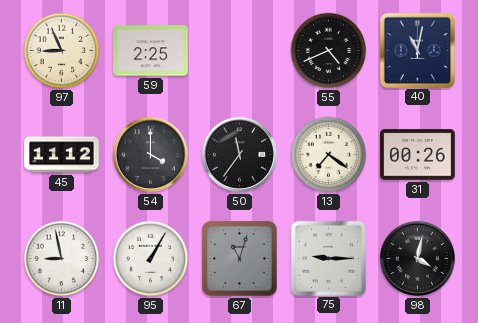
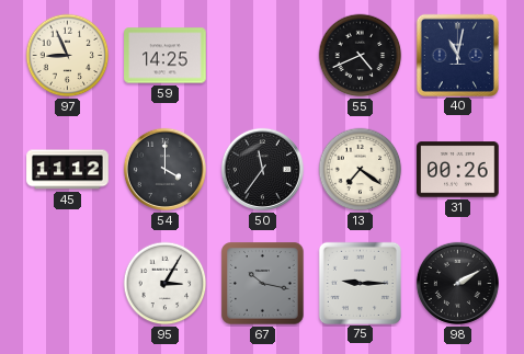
59: 2:25 -> 14:25
11: 8:58 -> none
95: 1:05 -> 3:05
67: 11:03 -> 10:17
98: 4:02 -> 2:10
